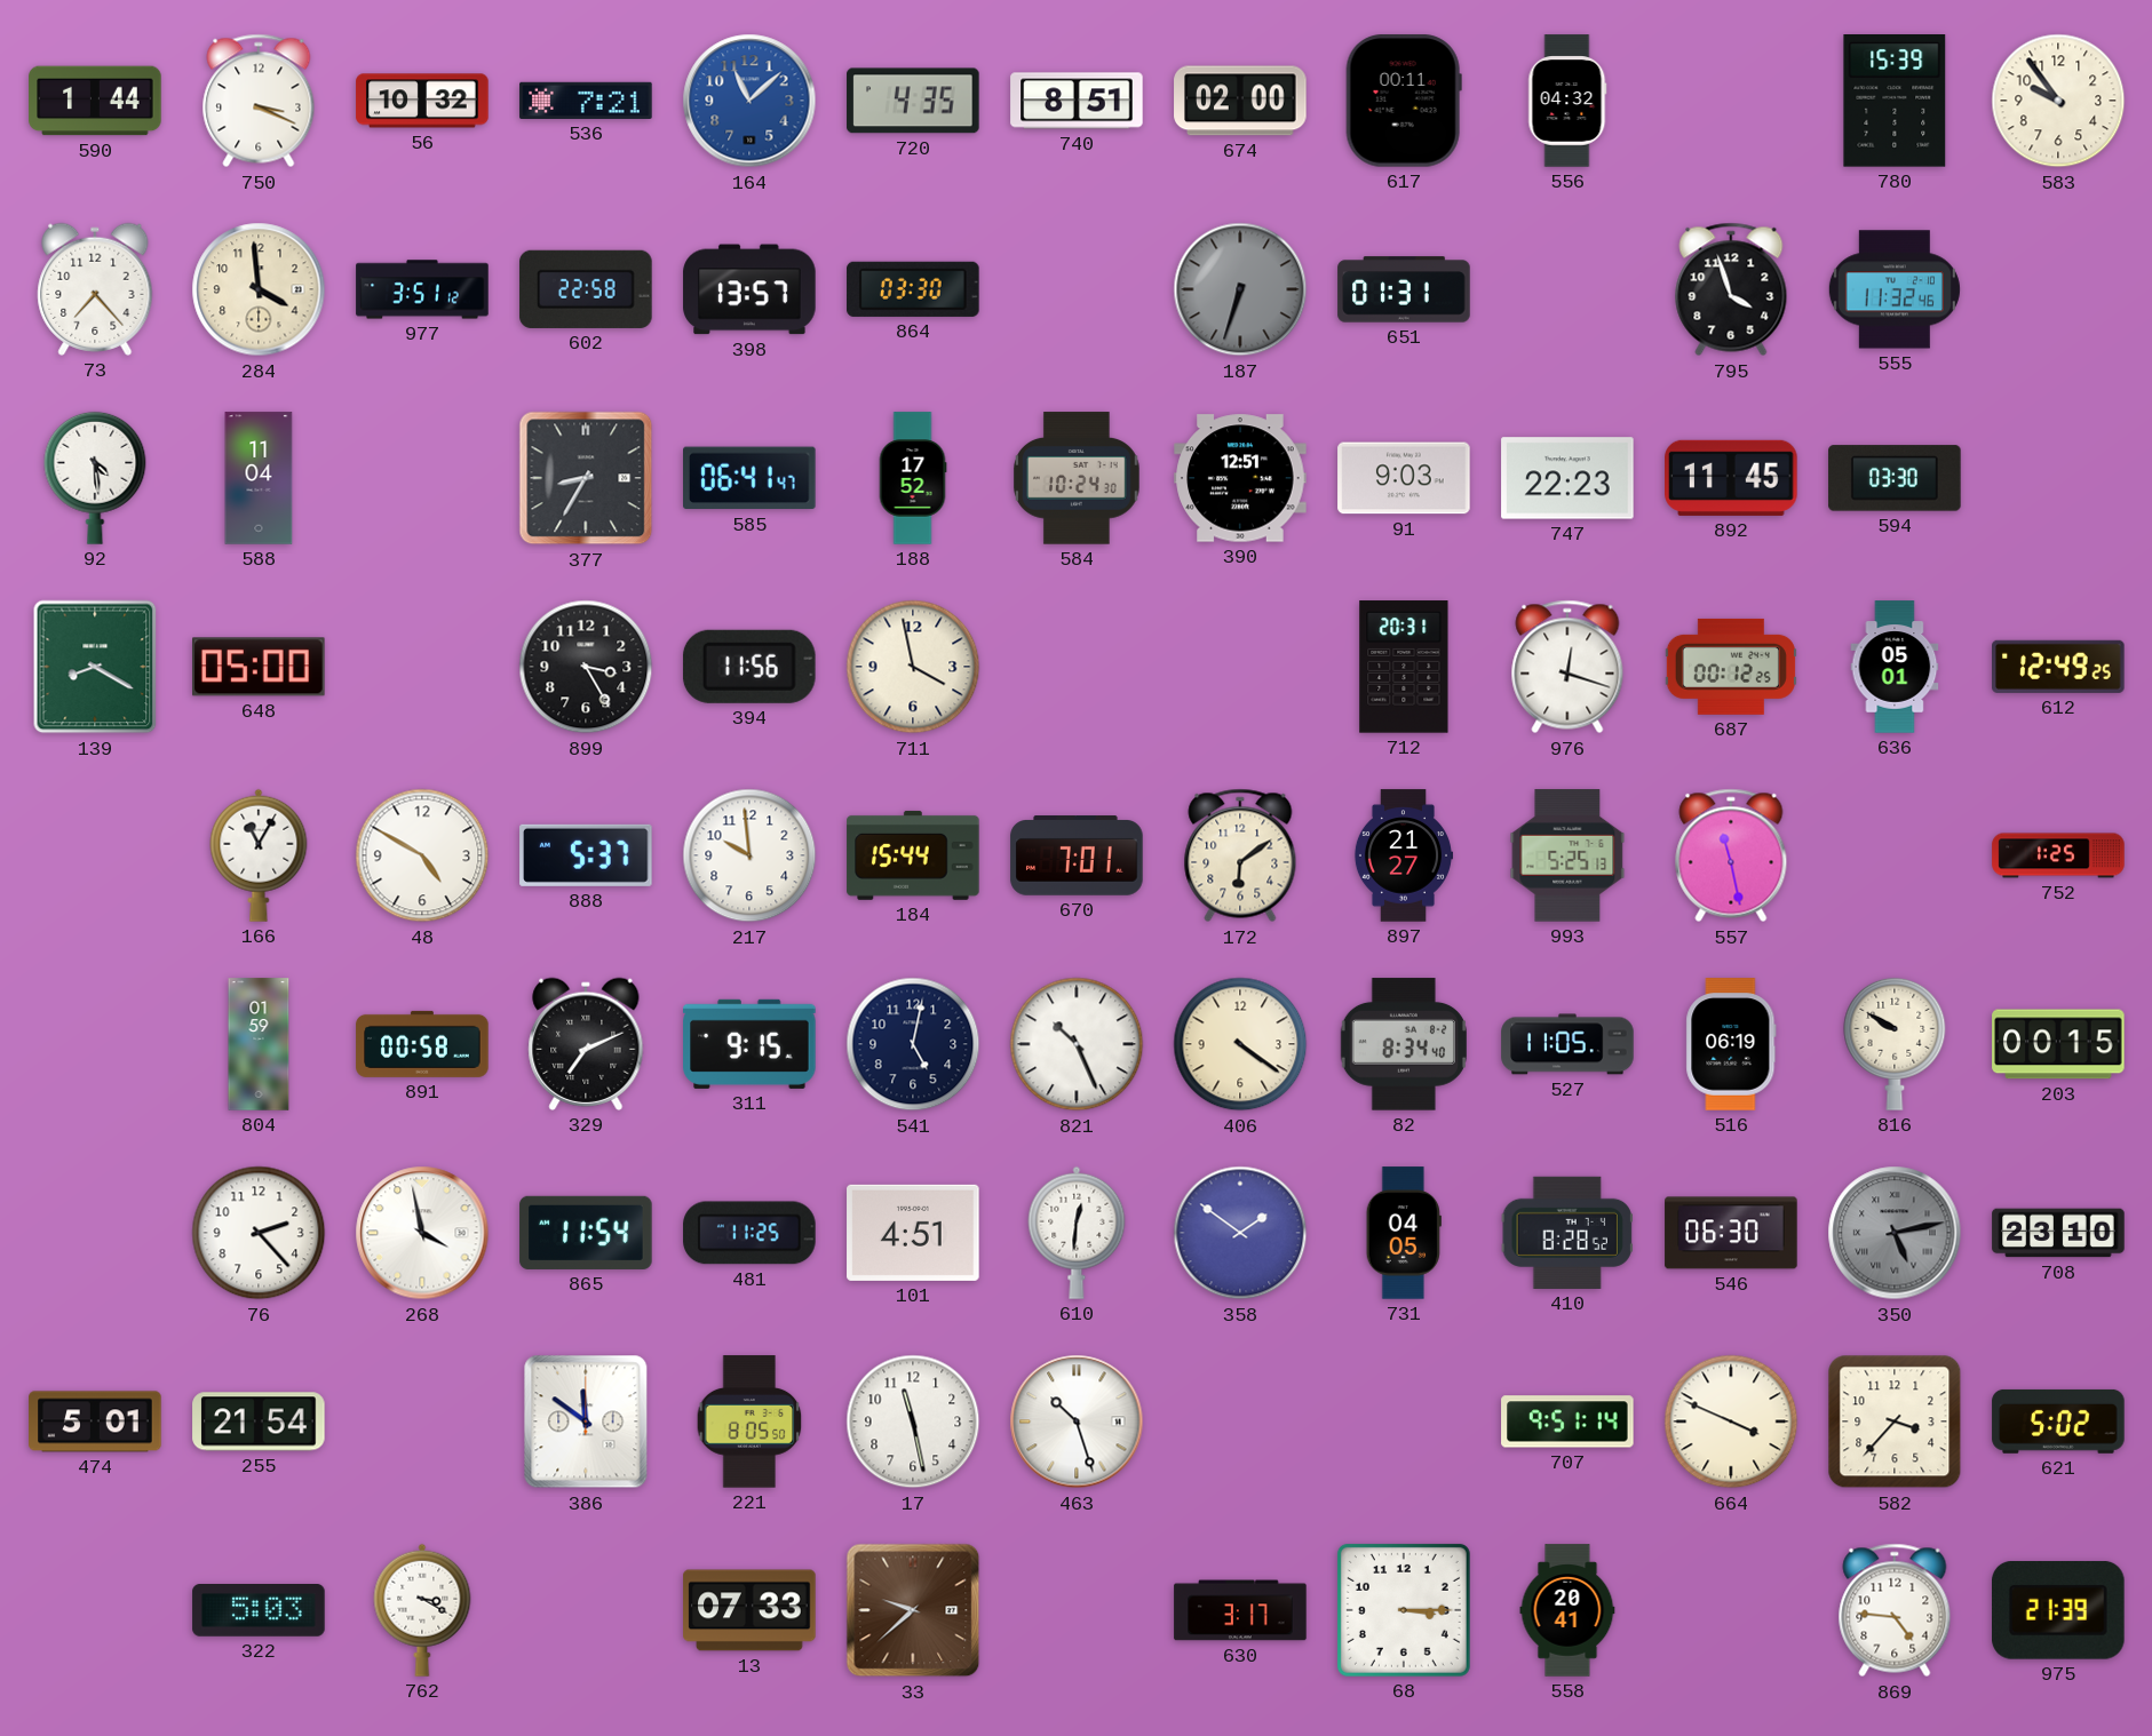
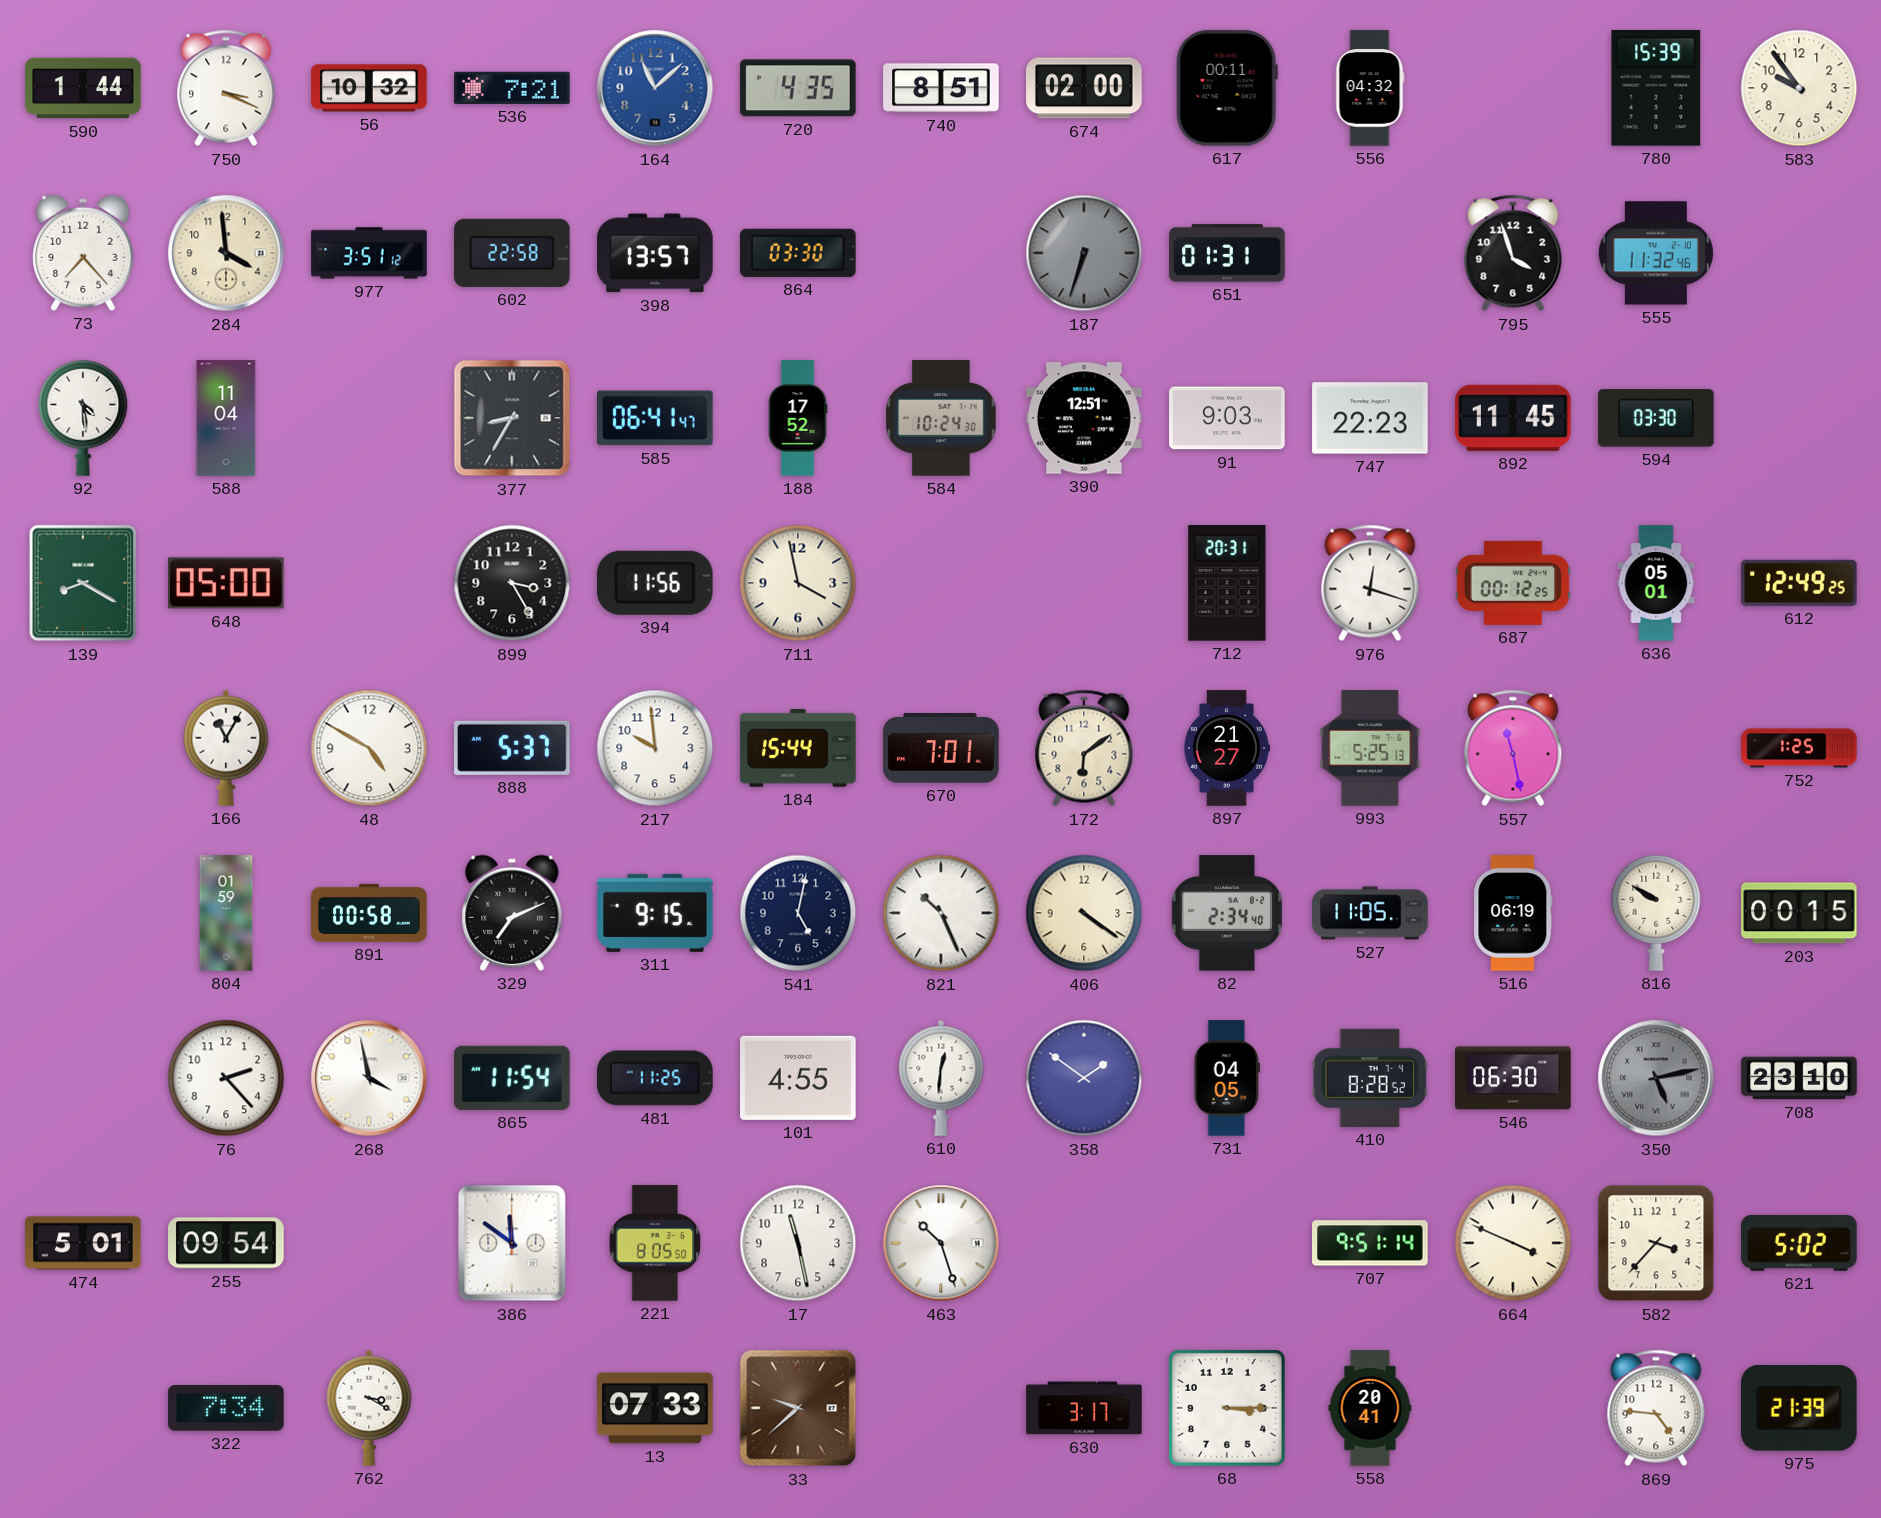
82: 8:34 -> 2:34
101: 4:51 -> 4:55
255: 21:54 -> 09:54
322: 5:03 -> 7:34
